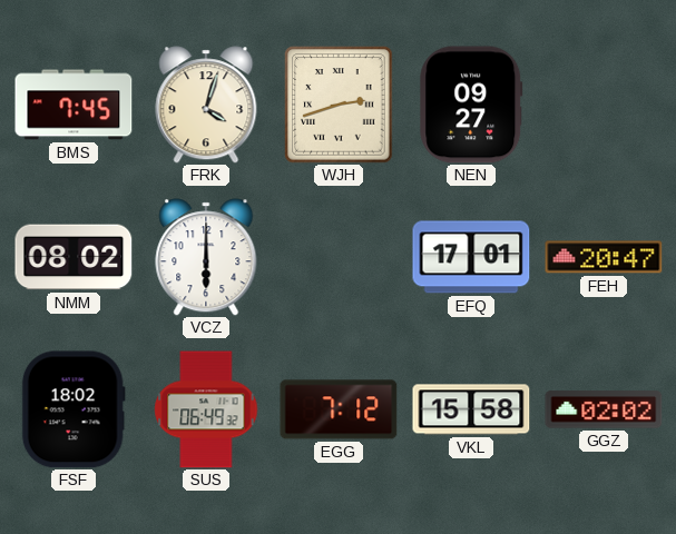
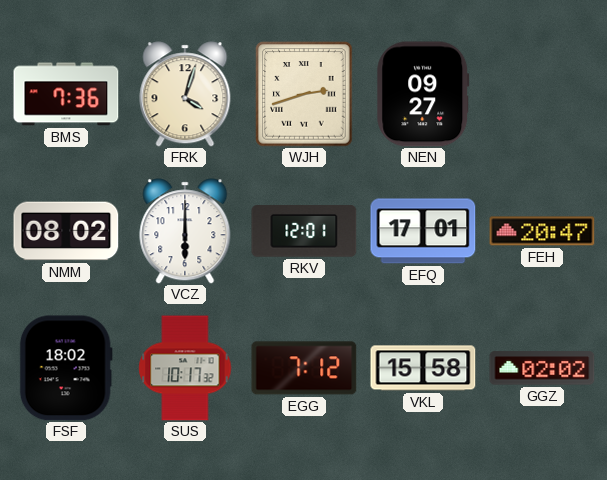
BMS: 7:45 -> 7:36
RKV: none -> 12:01
SUS: 06:49 -> 10:17
